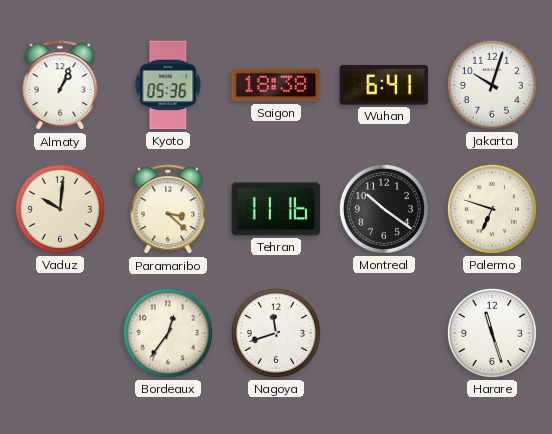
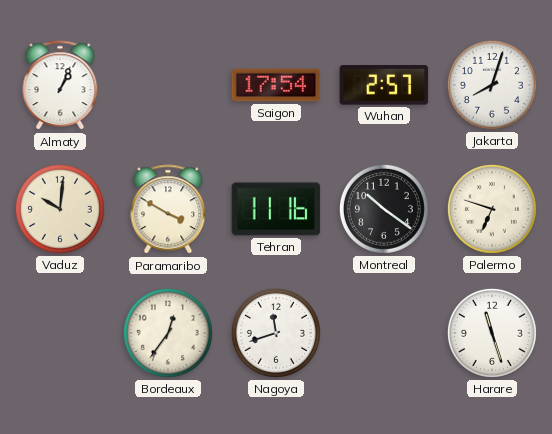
Kyoto: 05:36 -> none
Saigon: 18:38 -> 17:54
Wuhan: 6:41 -> 2:57
Jakarta: 10:03 -> 8:03
Paramaribo: 3:22 -> 3:50
